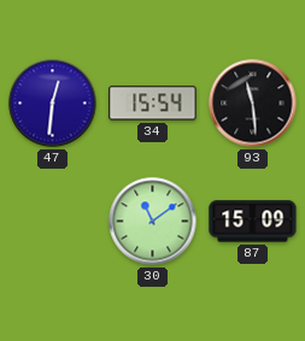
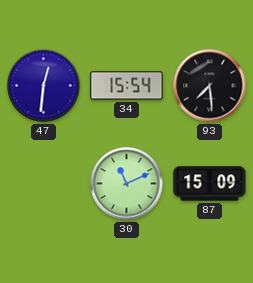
93: 11:29 -> 7:29
30: 11:09 -> 11:11
